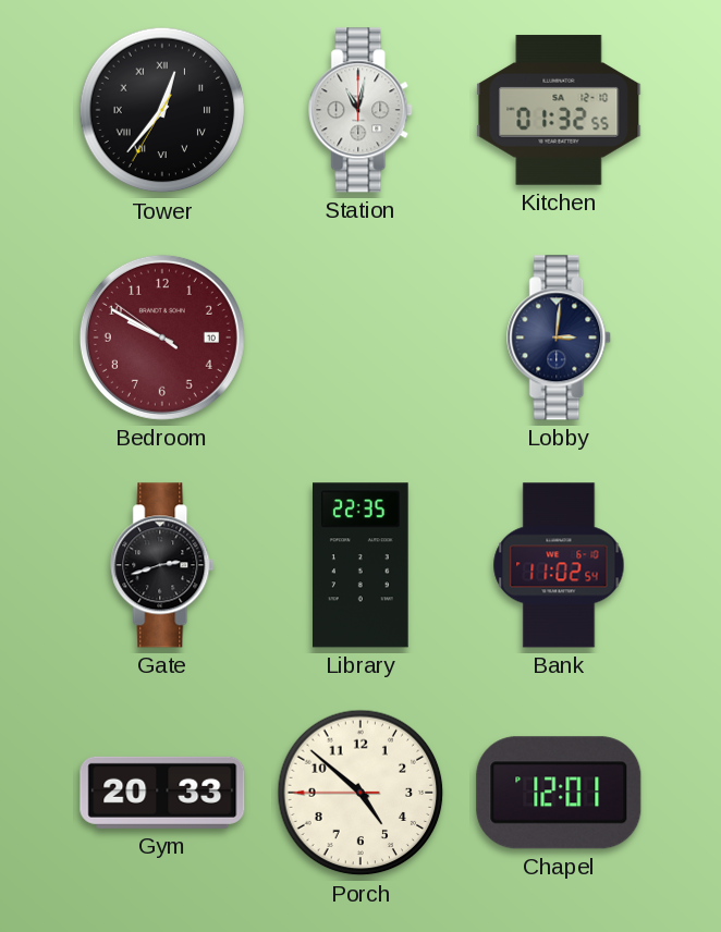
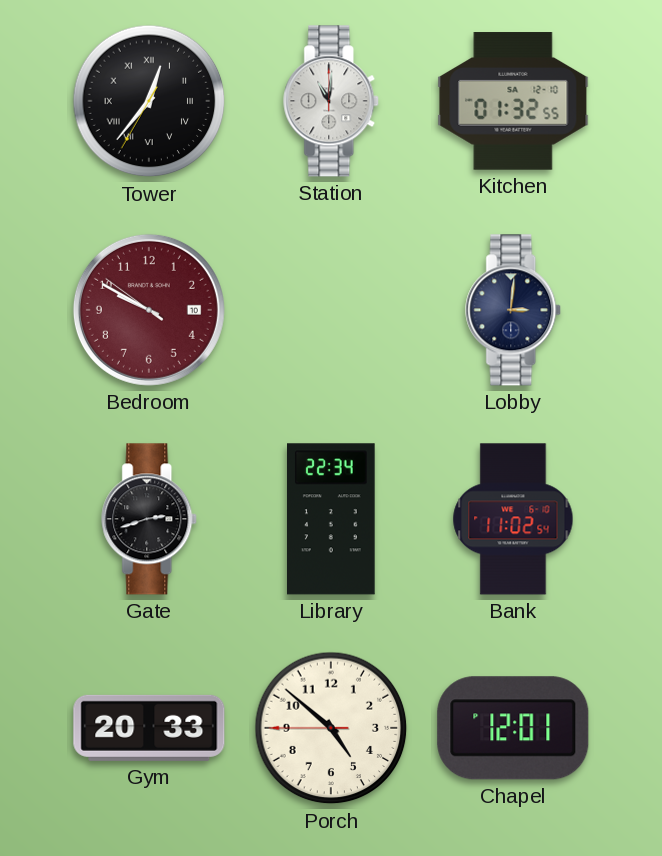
Station: 11:02 -> 11:01
Library: 22:35 -> 22:34
